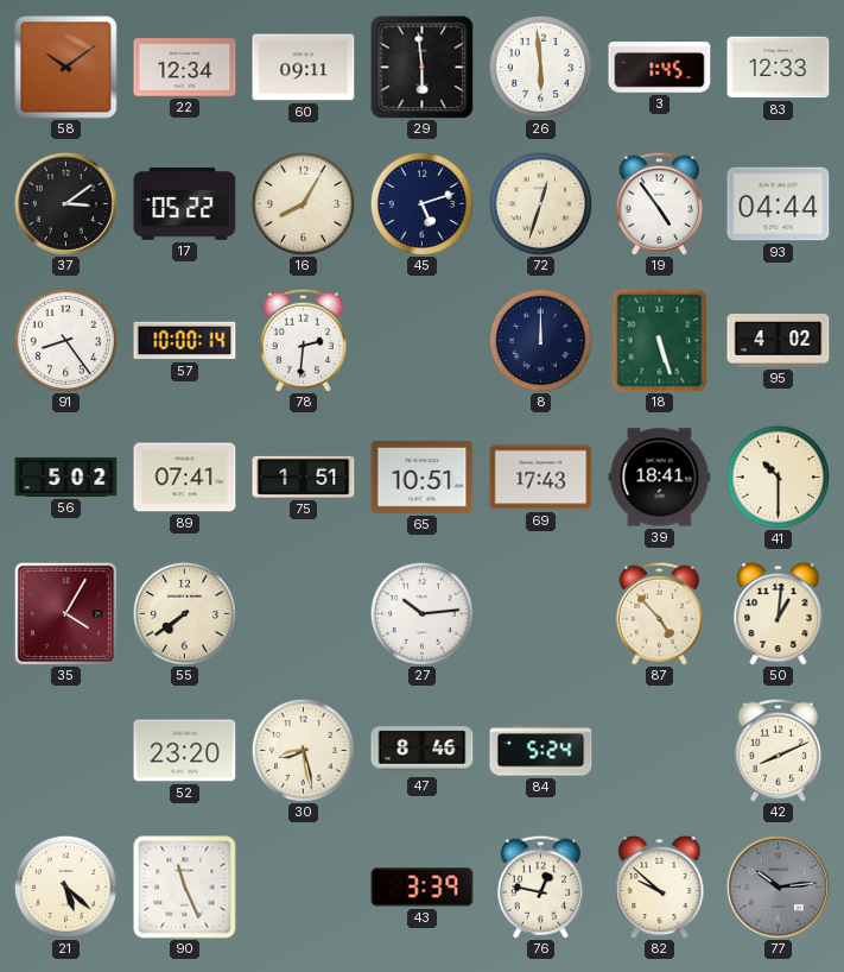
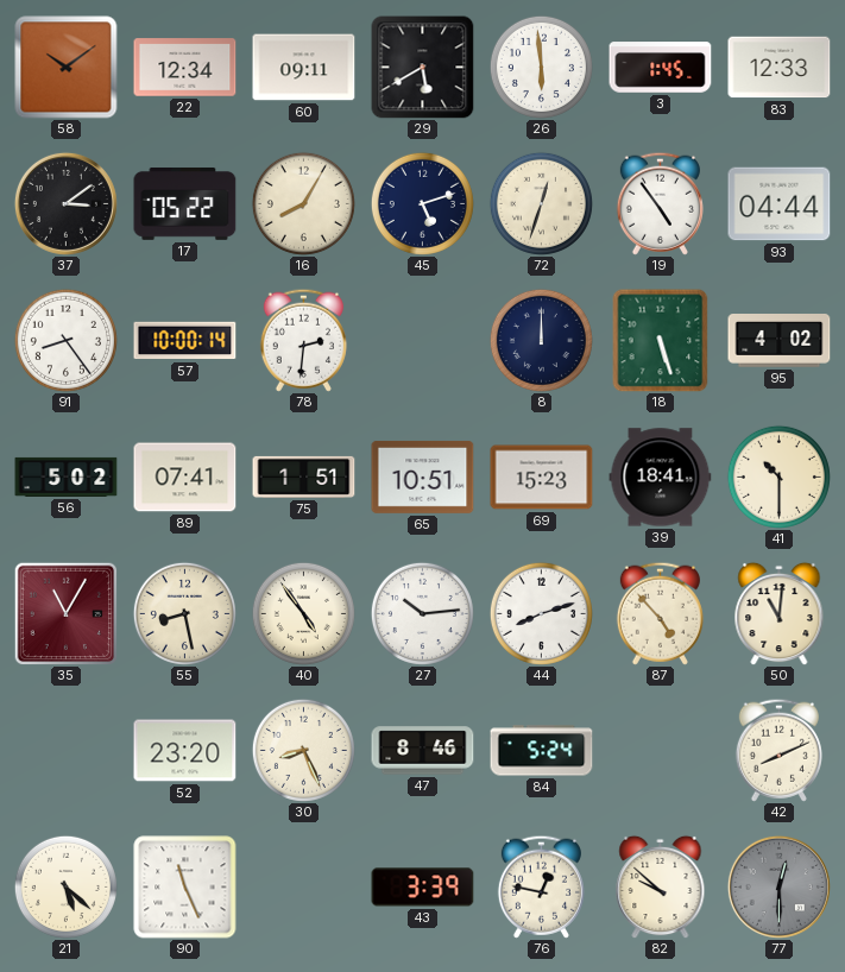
29: 5:59 -> 5:40
69: 17:43 -> 15:23
35: 4:05 -> 11:05
55: 7:39 -> 8:28
40: none -> 4:54
44: none -> 8:12
50: 1:01 -> 11:01
30: 8:28 -> 8:26
77: 10:14 -> 12:30
